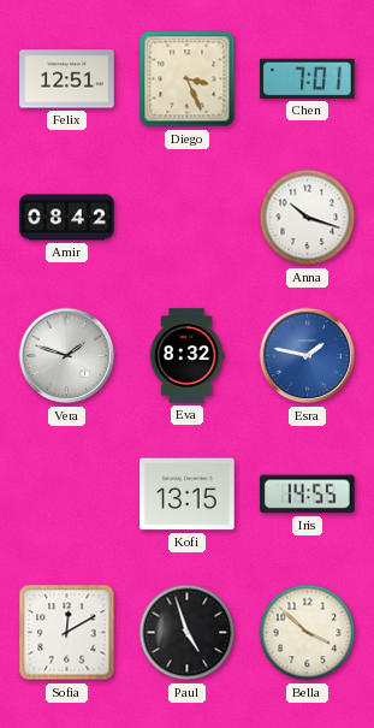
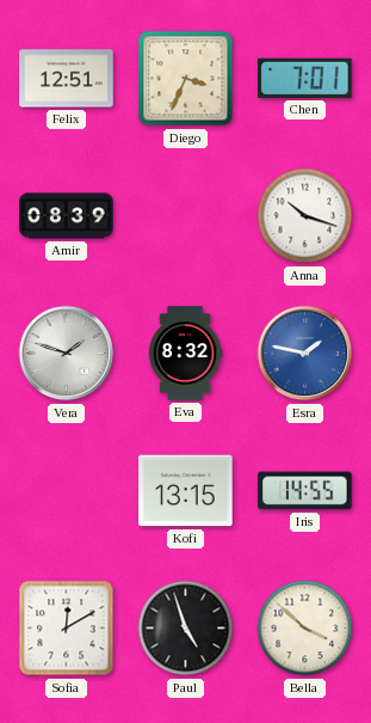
Diego: 3:26 -> 3:34
Amir: 08:42 -> 08:39
